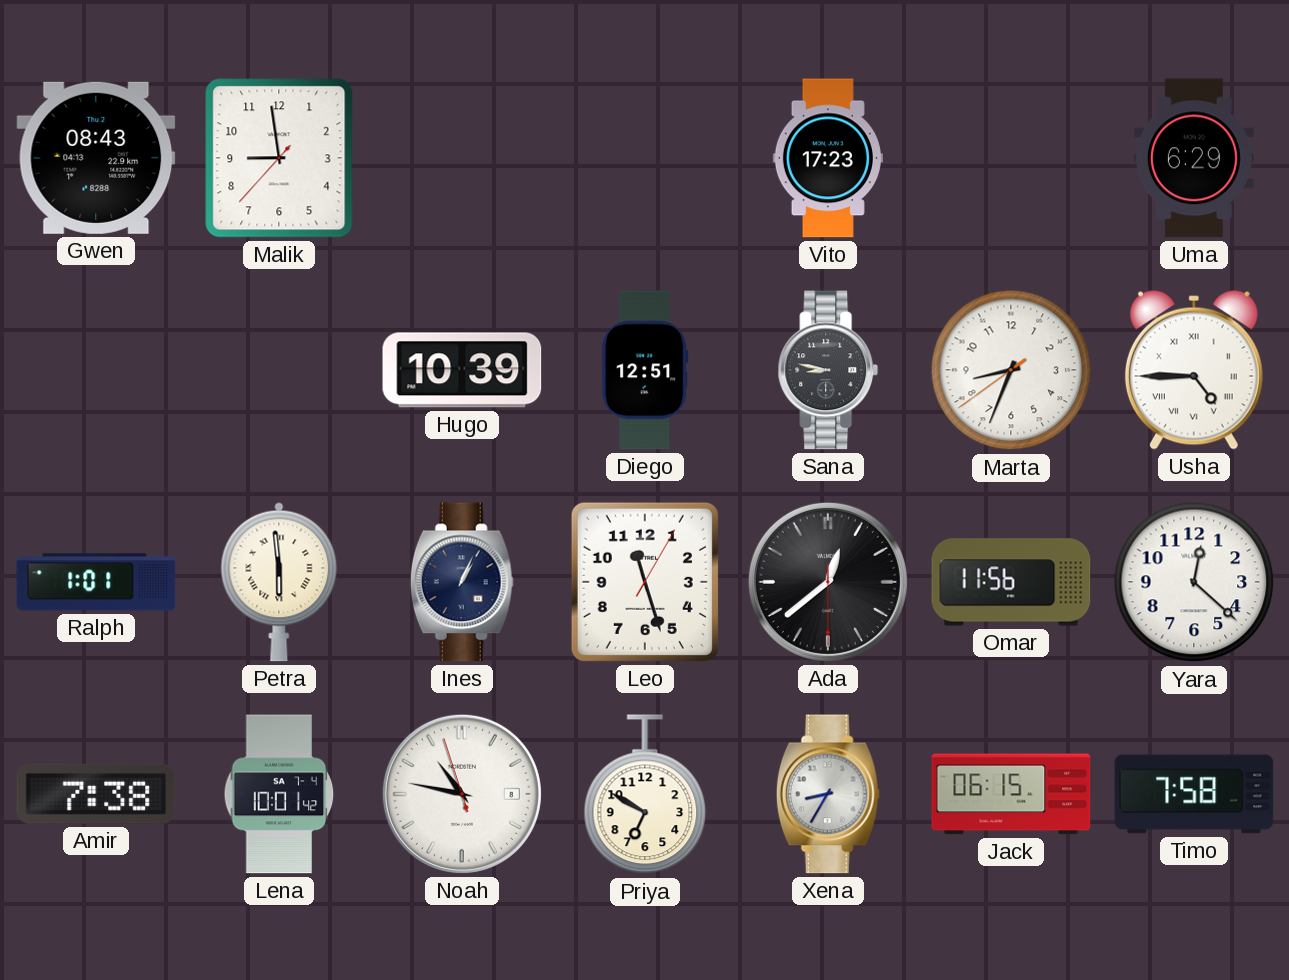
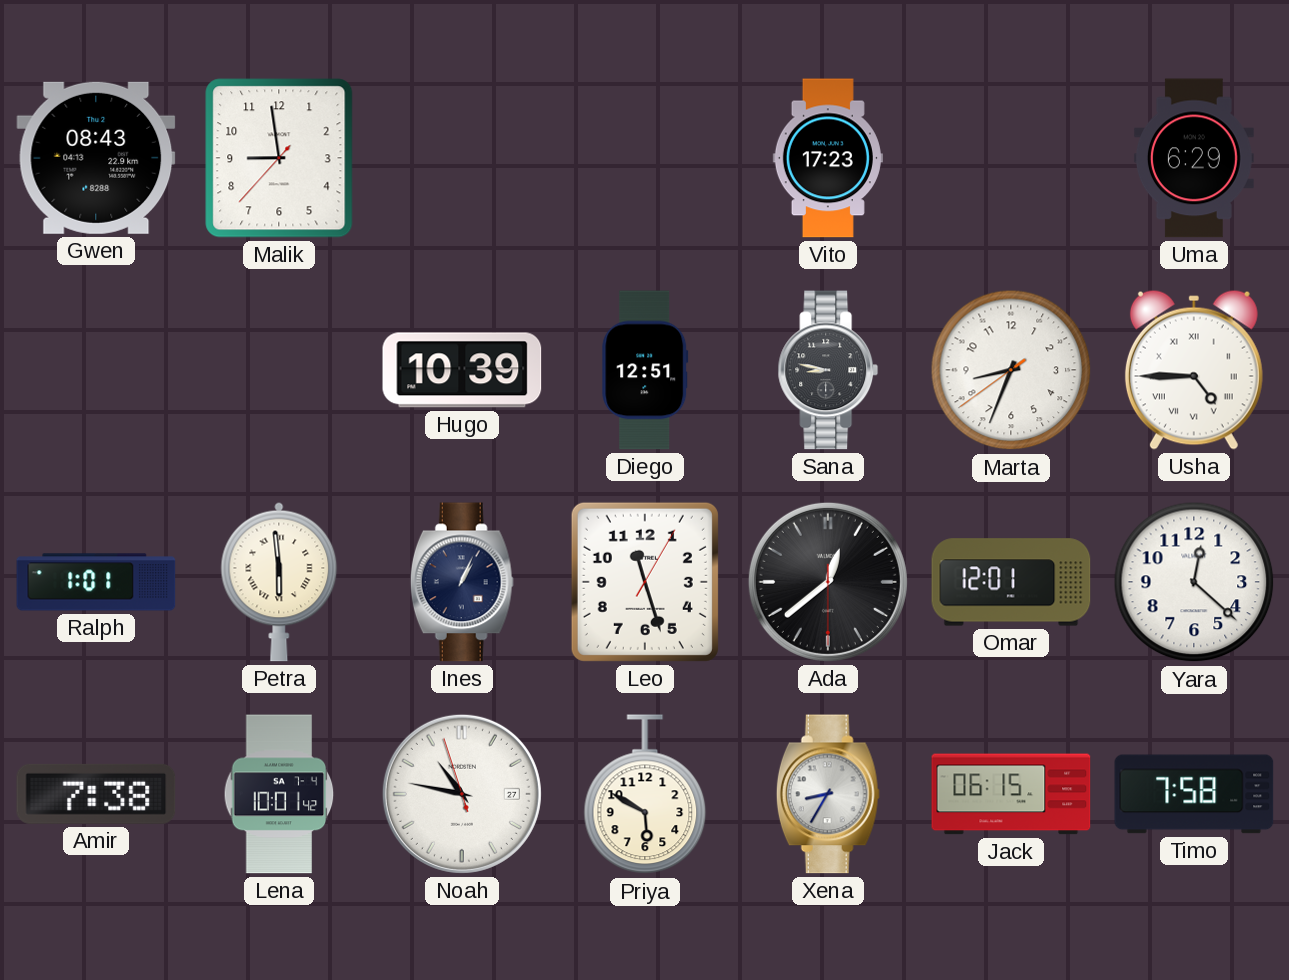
Omar: 11:56 -> 12:01
Noah date: 8 -> 27
Priya: 6:50 -> 5:50
